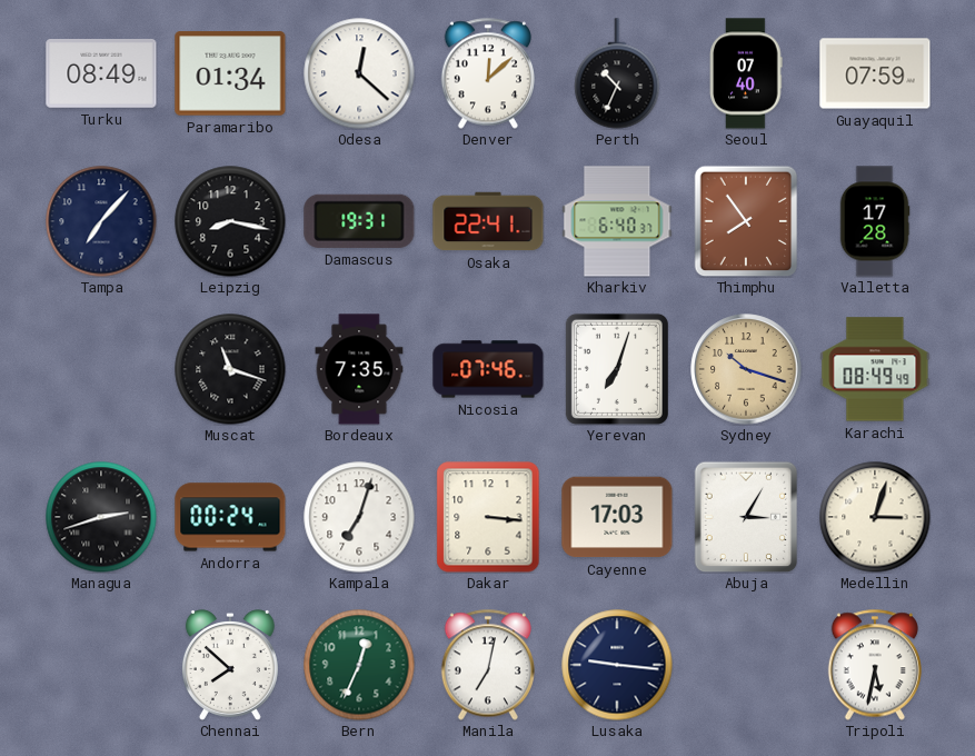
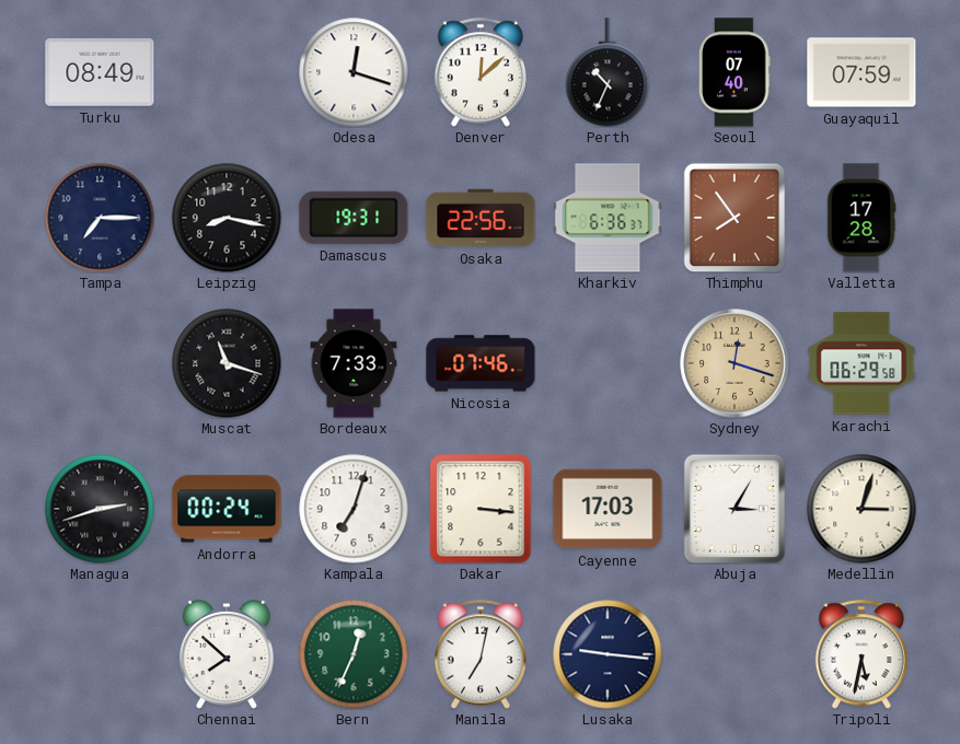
Paramaribo: 01:34 -> none
Odesa: 12:22 -> 12:18
Tampa: 7:07 -> 7:15
Osaka: 22:41 -> 22:56
Kharkiv: 6:40 -> 6:36
Bordeaux: 7:35 -> 7:33
Yerevan: 7:03 -> none
Sydney: 10:18 -> 12:18
Karachi: 08:49 -> 06:29
